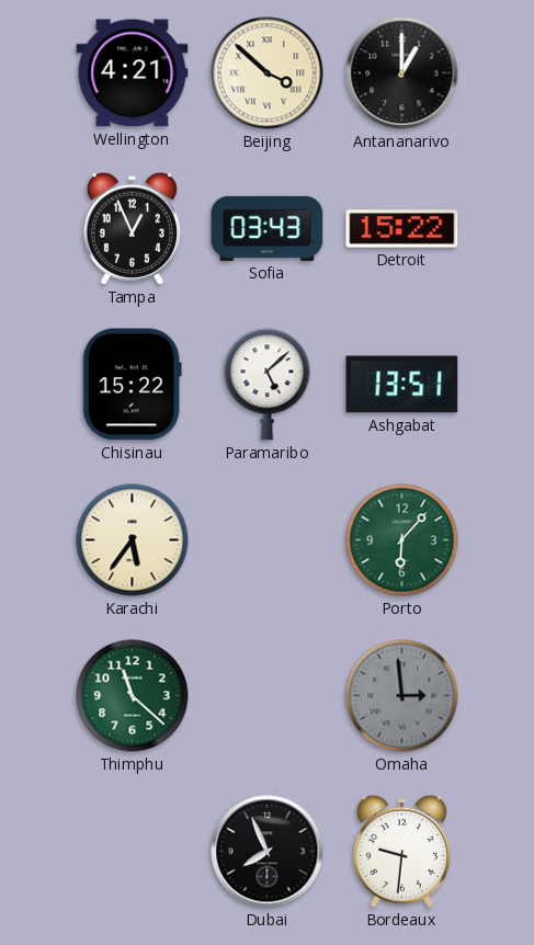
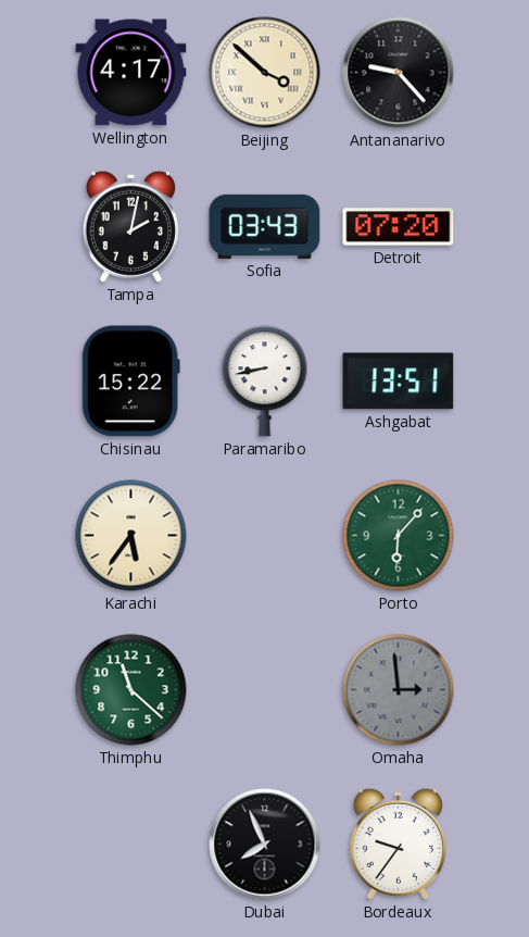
Wellington: 4:21 -> 4:17
Antananarivo: 1:00 -> 9:23
Tampa: 12:56 -> 2:02
Detroit: 15:22 -> 07:20
Paramaribo: 5:08 -> 8:43
Bordeaux: 9:31 -> 9:36
